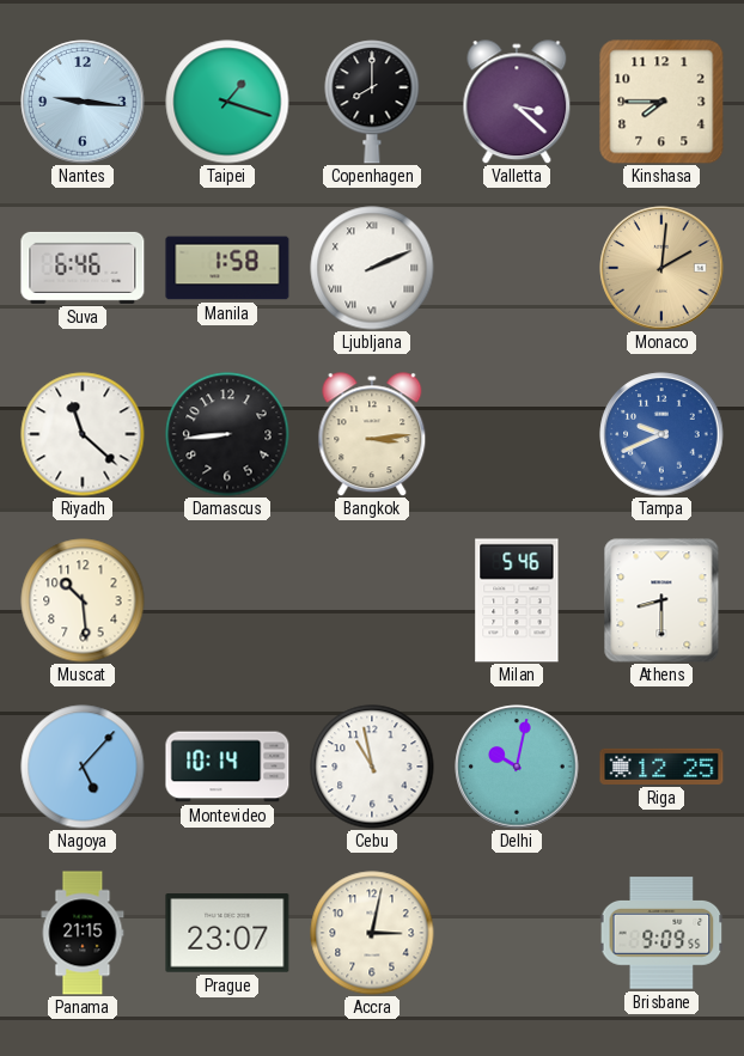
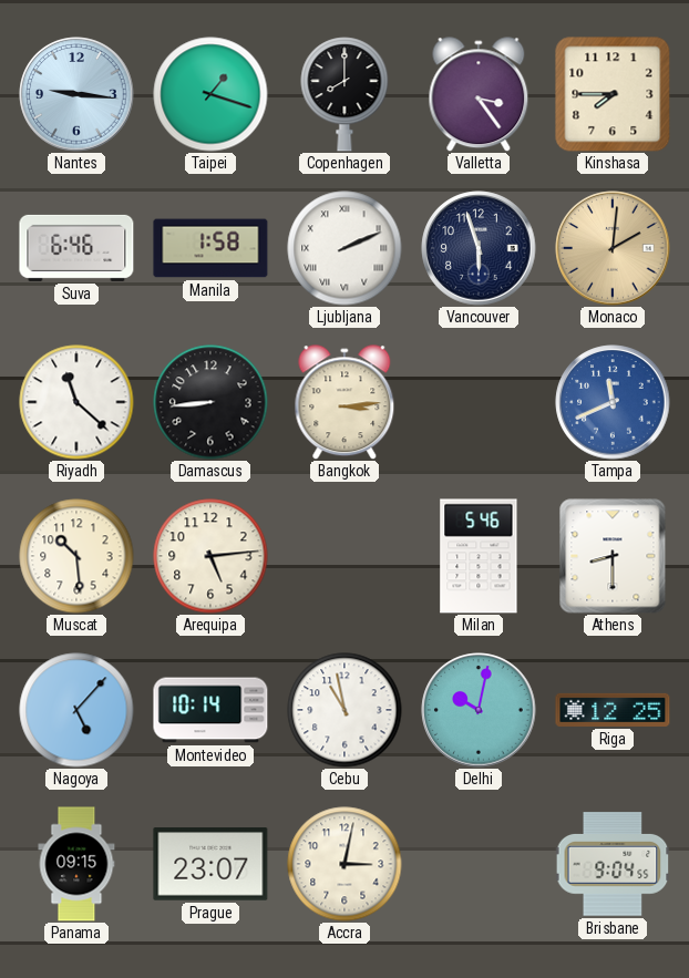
Valletta: 3:22 -> 3:24
Vancouver: none -> 5:57
Tampa: 9:41 -> 11:41
Arequipa: none -> 5:14
Panama: 21:15 -> 09:15
Brisbane: 9:09 -> 9:04
